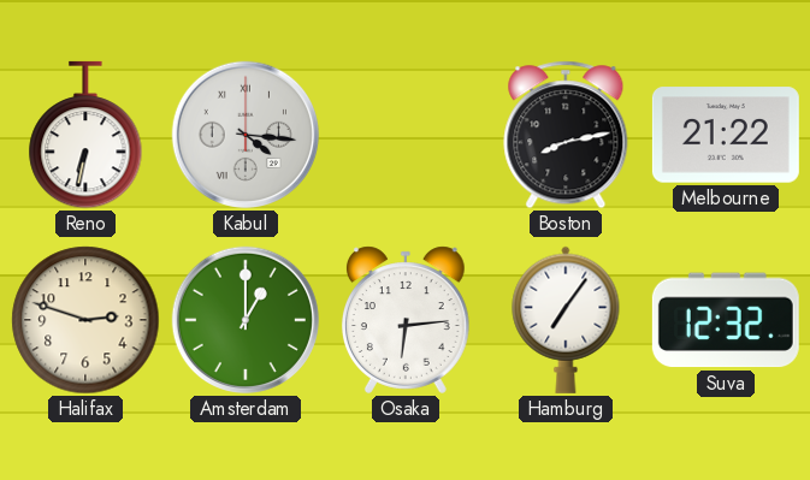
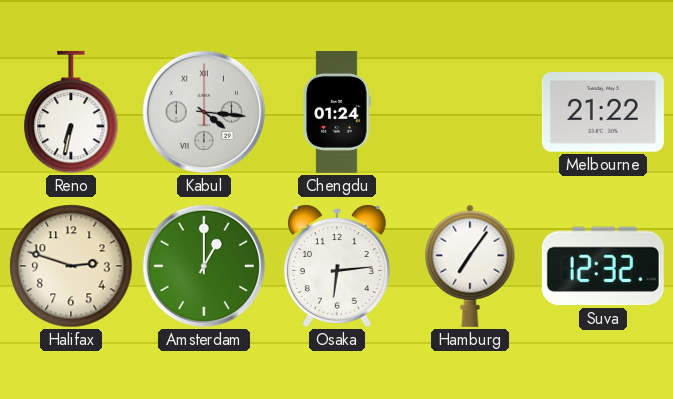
Chengdu: none -> 01:24
Boston: 8:13 -> none
